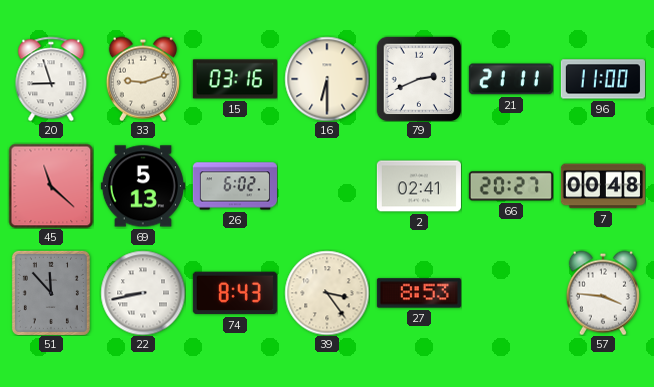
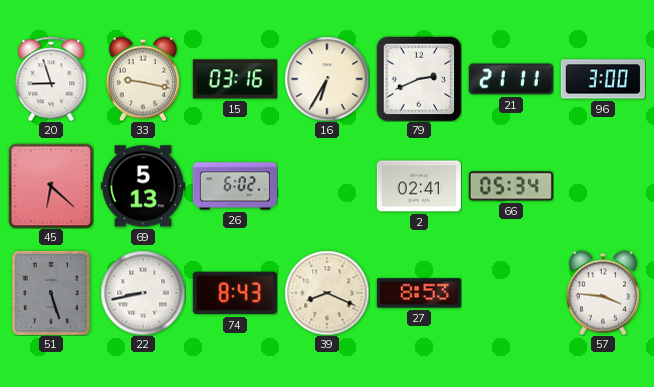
33: 9:12 -> 9:17
16: 6:30 -> 6:35
96: 11:00 -> 3:00
45: 11:22 -> 6:22
66: 20:27 -> 05:34
7: 00:48 -> none
51: 11:53 -> 5:27
39: 3:24 -> 8:19
